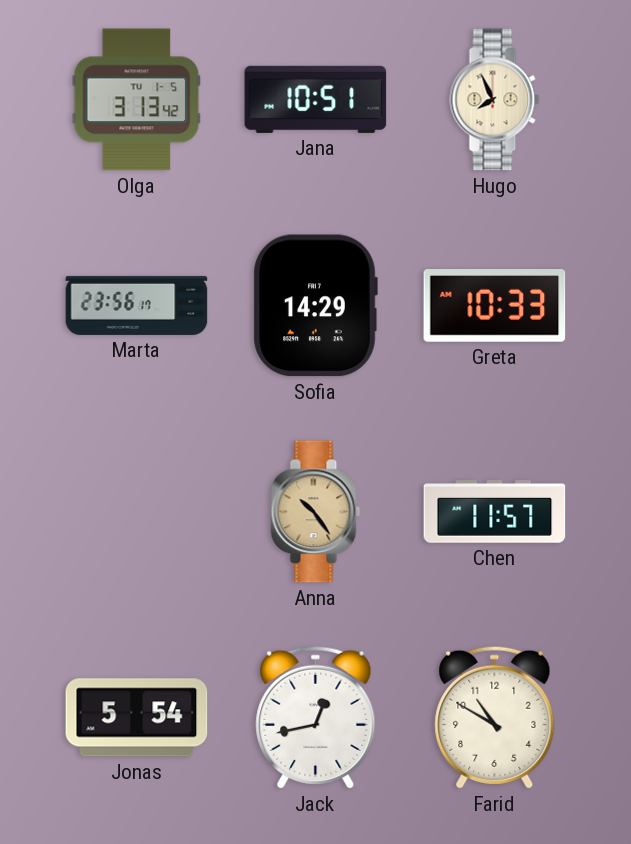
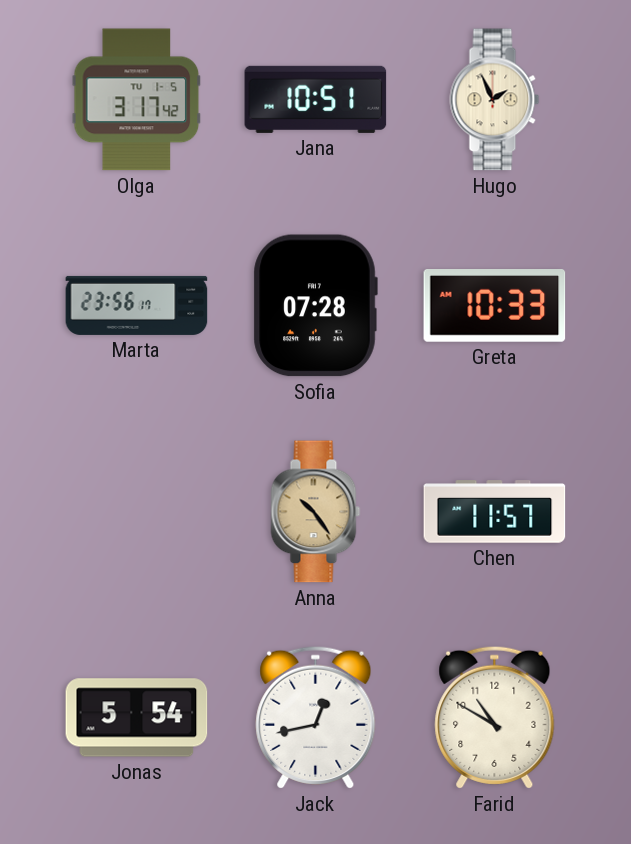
Olga: 3:13 -> 3:17
Hugo: 7:56 -> 1:56
Sofia: 14:29 -> 07:28
